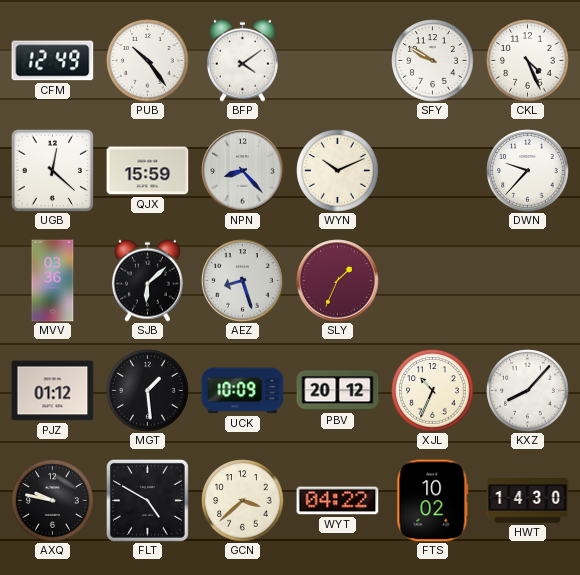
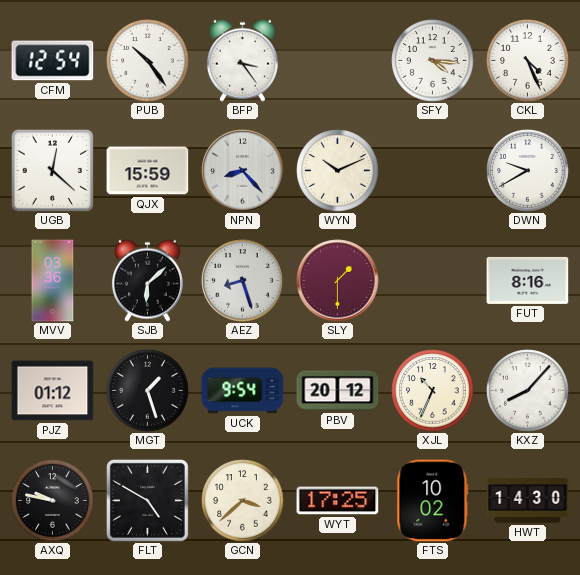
CFM: 12:49 -> 12:54
BFP: 4:09 -> 3:24
SFY: 9:50 -> 4:16
DWN: 9:37 -> 9:40
SLY: 1:34 -> 1:30
FUT: none -> 8:16
MGT: 1:29 -> 1:27
UCK: 10:09 -> 9:54
WYT: 04:22 -> 17:25
